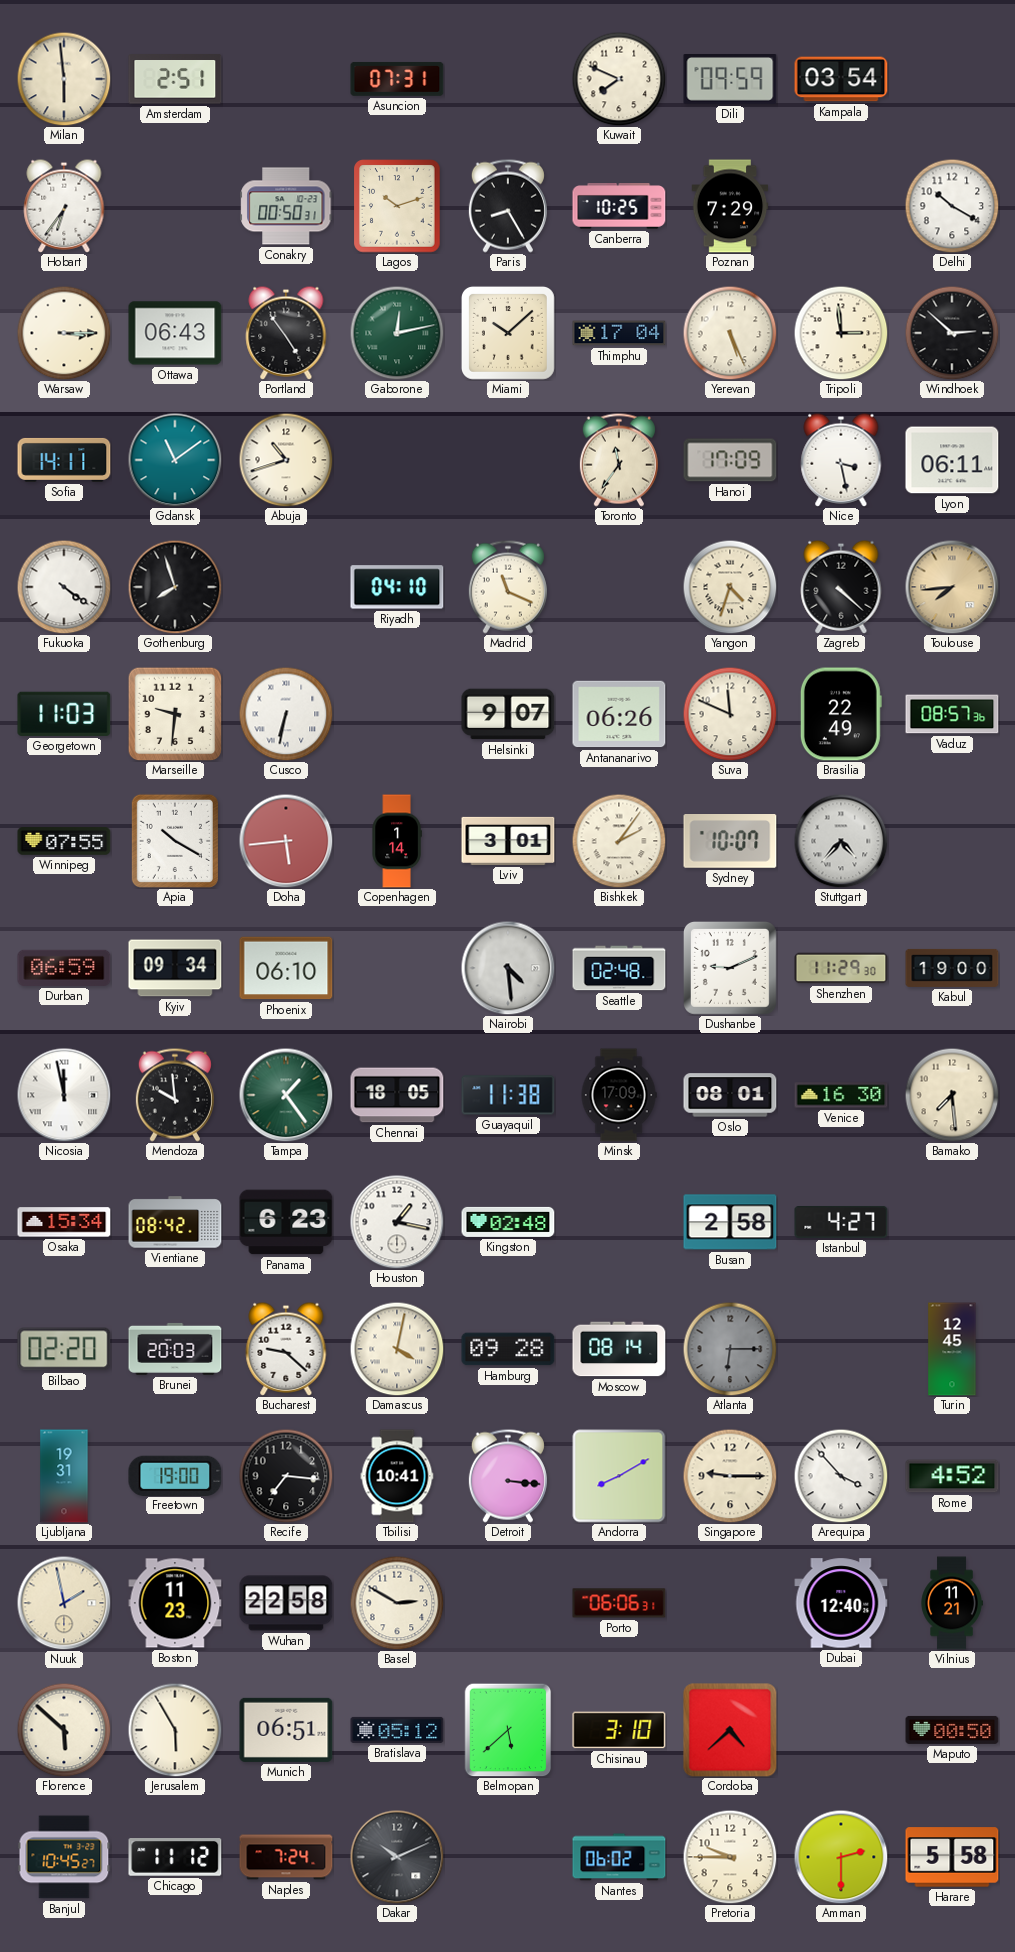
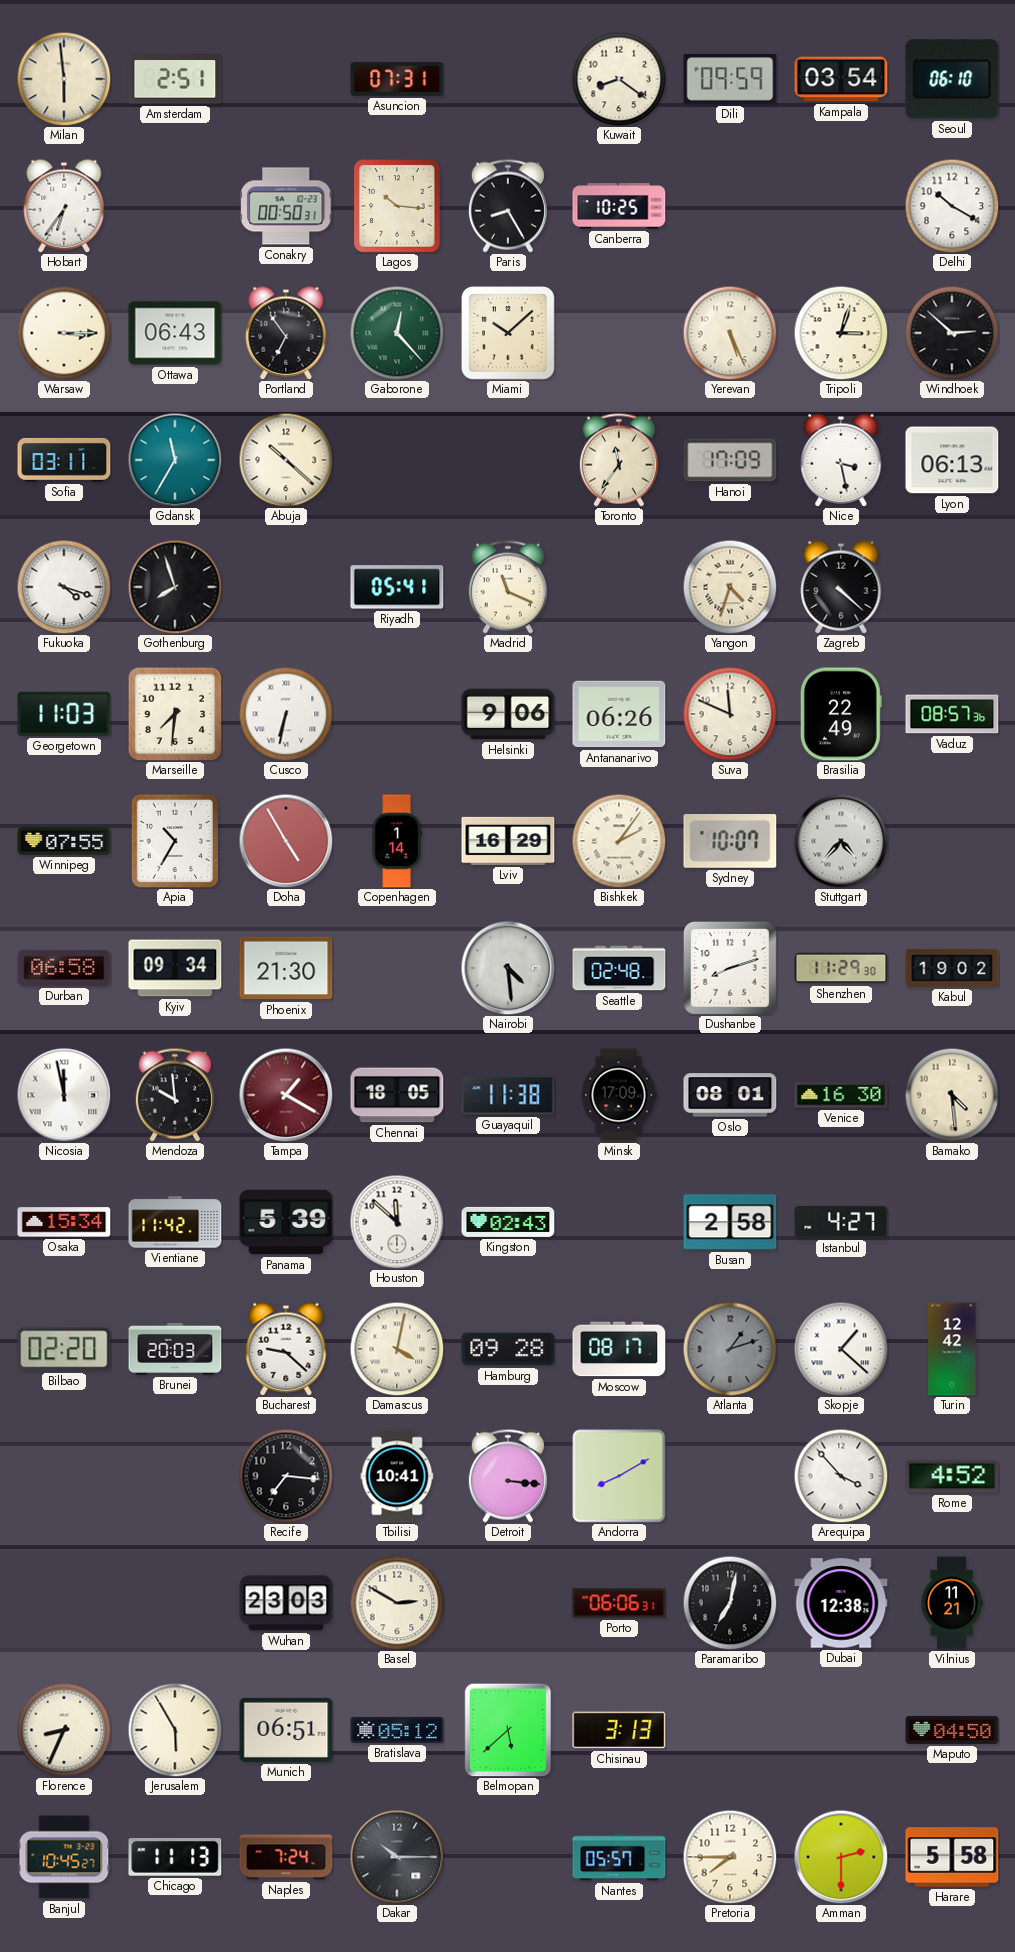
Kuwait: 7:49 -> 8:21
Seoul: none -> 06:10
Lagos: 10:12 -> 10:16
Poznan: 7:29 -> none
Portland: 4:54 -> 6:54
Gaborone: 12:13 -> 12:23
Thimphu: 17:04 -> none
Tripoli: 2:59 -> 3:03
Sofia: 14:11 -> 03:11
Gdansk: 11:09 -> 11:35
Abuja: 10:42 -> 10:22
Lyon: 06:11 -> 06:13
Fukuoka: 4:21 -> 4:18
Riyadh: 04:10 -> 05:41
Toulouse: 7:44 -> none
Marseille: 9:31 -> 7:31
Helsinki: 9:07 -> 9:06
Apia: 10:20 -> 10:35
Doha: 5:44 -> 4:55
Lviv: 3:01 -> 16:29
Durban: 06:59 -> 06:58
Phoenix: 06:10 -> 21:30
Dushanbe: 9:11 -> 8:12
Kabul: 19:00 -> 19:02
Tampa: 1:24 -> 1:20
Tampa dial: green -> burgundy
Bamako: 7:29 -> 4:29
Vientiane: 08:42 -> 11:42
Panama: 6:23 -> 5:39
Houston: 1:17 -> 11:52
Kingston: 02:48 -> 02:43
Moscow: 08:14 -> 08:17
Atlanta: 6:15 -> 1:12
Skopje: none -> 1:22
Turin: 12:45 -> 12:42
Ljubljana: 19:31 -> none
Freetown: 19:00 -> none
Singapore: 9:15 -> none
Nuuk: 1:58 -> none
Boston: 11:23 -> none
Wuhan: 22:58 -> 23:03
Paramaribo: none -> 7:02
Dubai: 12:40 -> 12:38
Florence: 5:52 -> 8:34
Chisinau: 3:10 -> 3:13
Cordoba: 4:38 -> none
Maputo: 00:50 -> 04:50
Chicago: 11:12 -> 11:13
Dakar: 10:11 -> 10:15
Nantes: 06:02 -> 05:57
Pretoria: 9:45 -> 7:45
